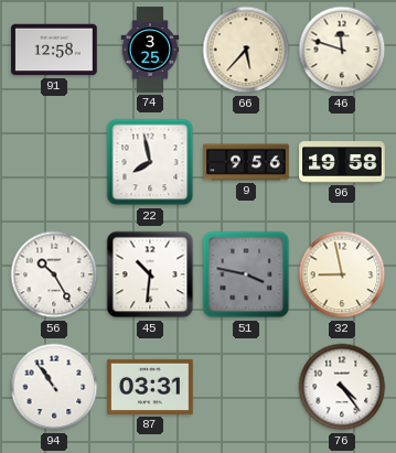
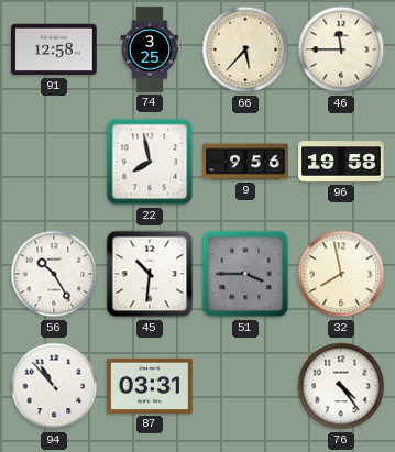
46: 11:48 -> 11:45
51: 3:47 -> 3:45
32: 8:58 -> 7:58
94: 10:54 -> 10:53
